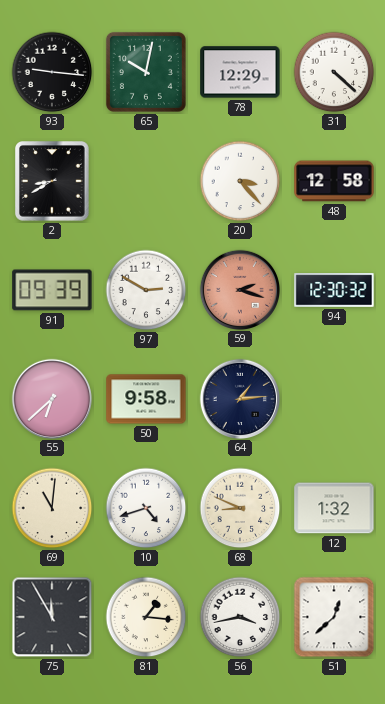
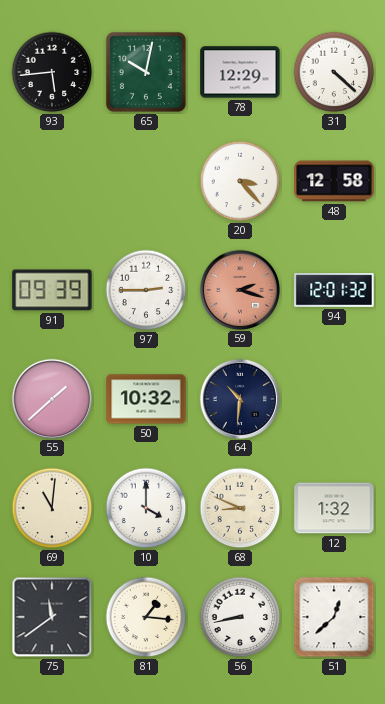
93: 9:16 -> 5:44
2: 8:40 -> none
97: 2:50 -> 2:45
94: 12:30 -> 12:01
55: 6:38 -> 1:38
50: 9:58 -> 10:32
64: 1:14 -> 10:31
10: 4:42 -> 4:00
75: 11:55 -> 11:39
56: 3:43 -> 8:43
